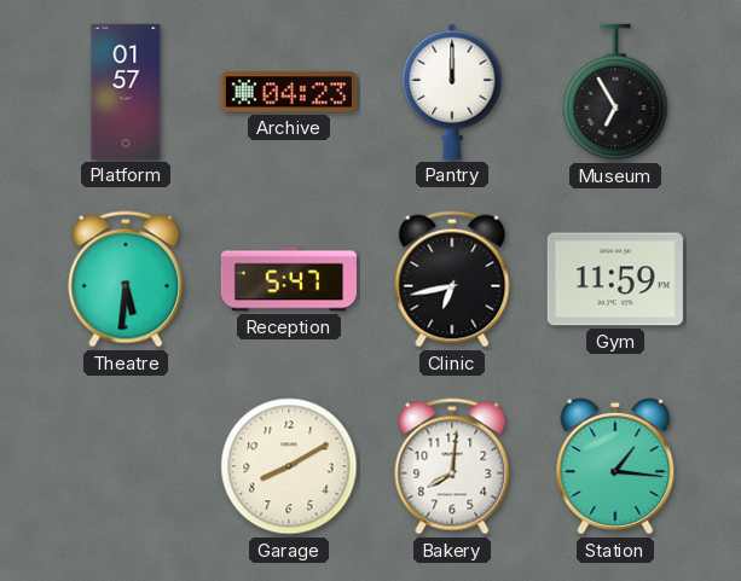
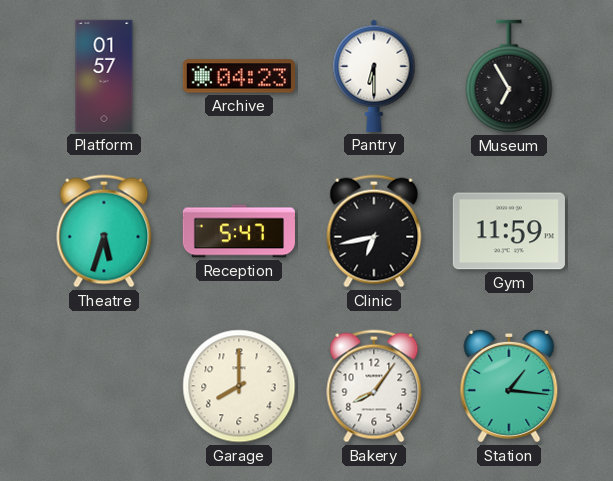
Pantry: 12:00 -> 6:30
Theatre: 5:31 -> 5:33
Garage: 8:10 -> 8:00
Bakery: 8:01 -> 8:06
